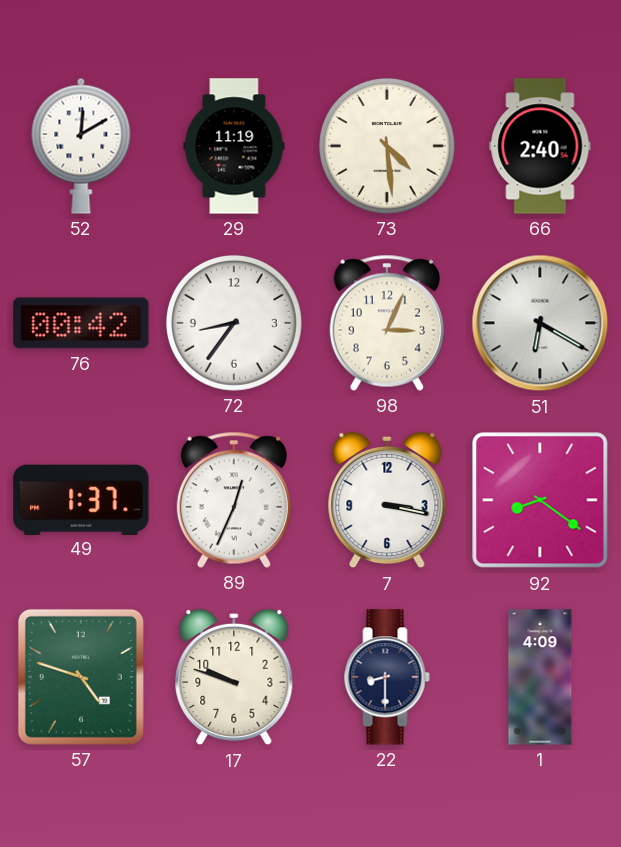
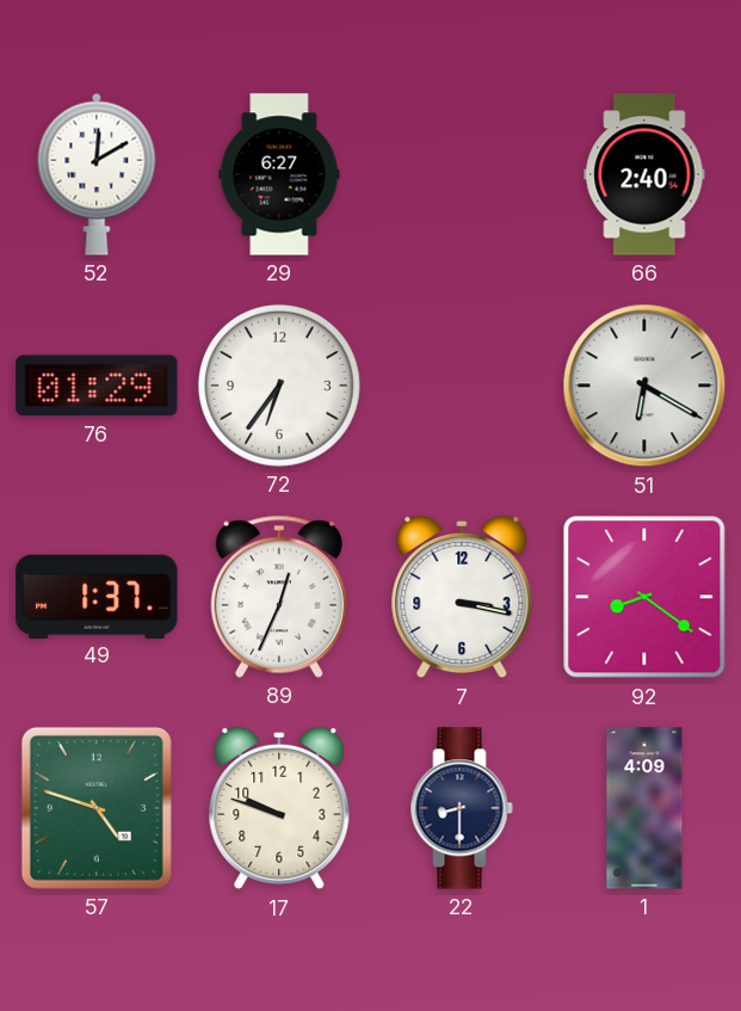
29: 11:19 -> 6:27
73: 4:29 -> none
76: 00:42 -> 01:29
72: 8:36 -> 6:36
98: 3:04 -> none
